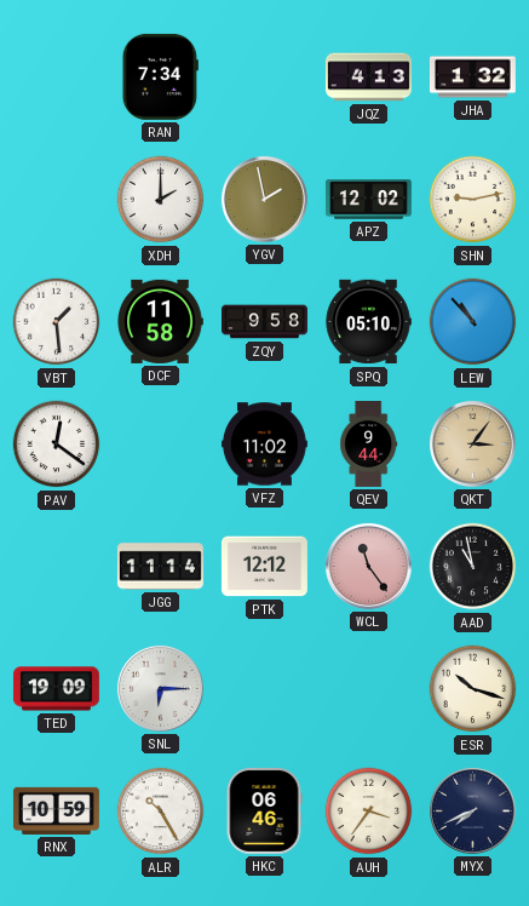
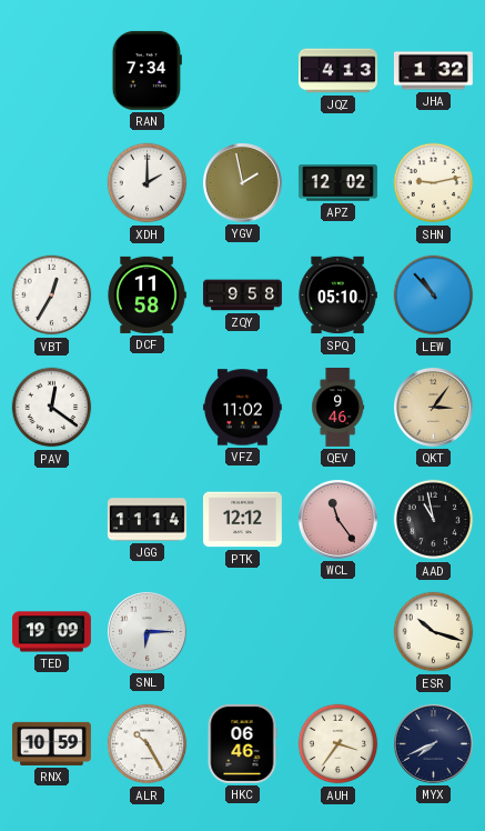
VBT: 1:29 -> 12:35
QEV: 9:44 -> 9:46
